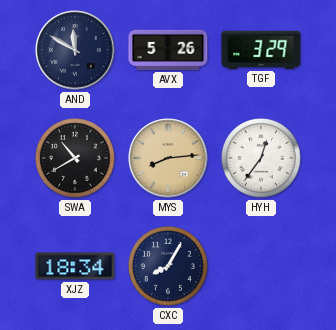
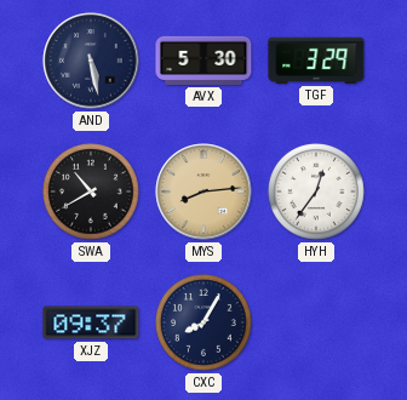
AND: 11:50 -> 5:28
AVX: 5:26 -> 5:30
XJZ: 18:34 -> 09:37
